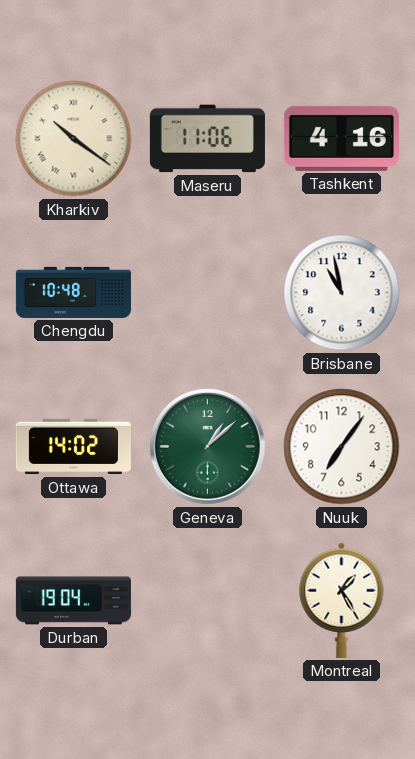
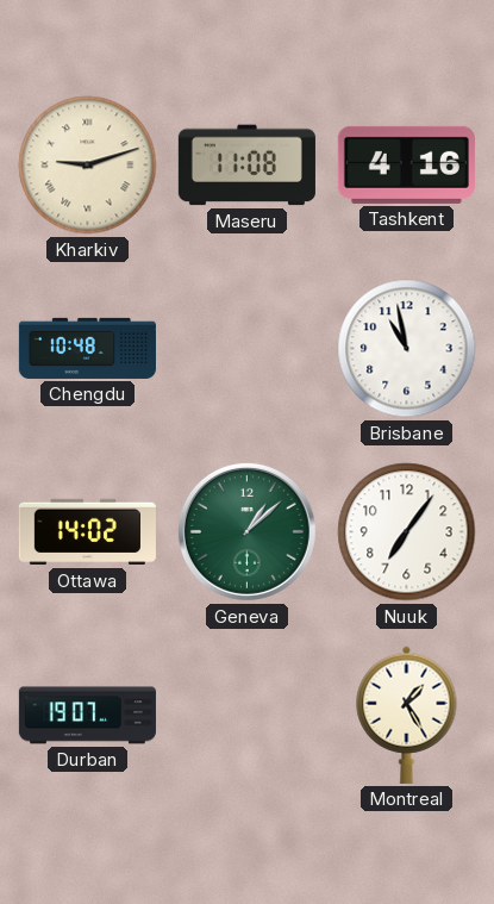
Kharkiv: 10:21 -> 9:12
Maseru: 11:06 -> 11:08
Durban: 19:04 -> 19:07
